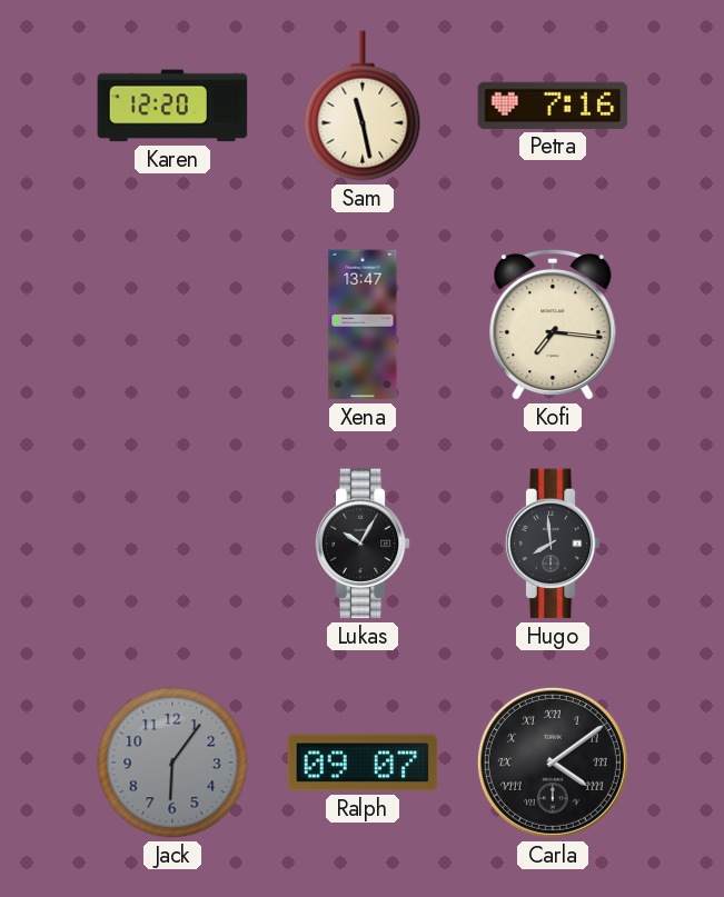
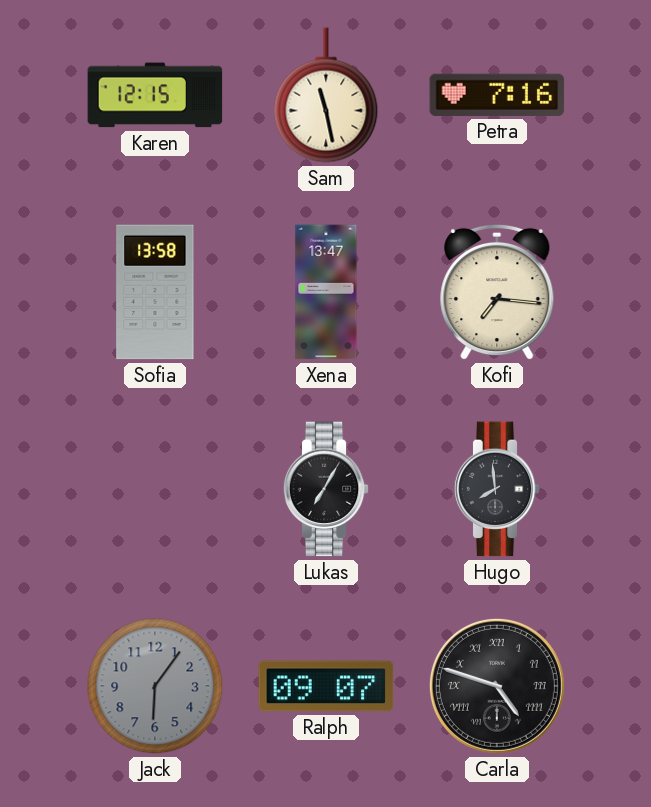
Karen: 12:20 -> 12:15
Sofia: none -> 13:58
Lukas: 10:05 -> 7:05
Carla: 4:09 -> 4:48
